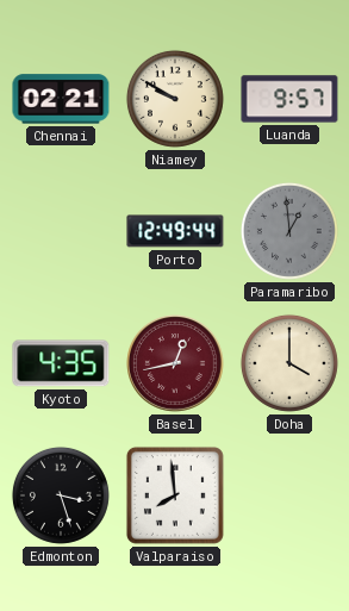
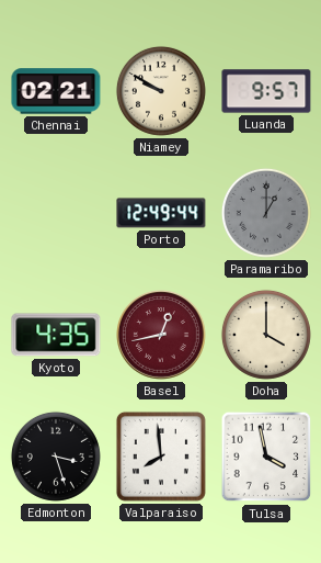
Paramaribo: 12:59 -> 1:00
Tulsa: none -> 3:58
